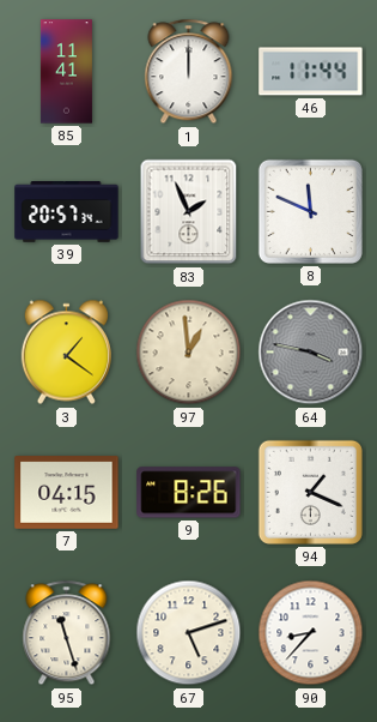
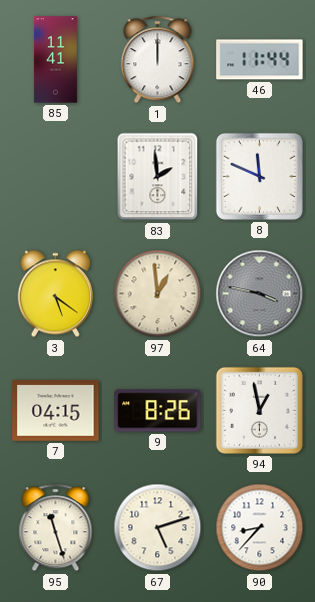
39: 20:57 -> none
83: 1:56 -> 1:59
3: 1:21 -> 5:21
94: 1:19 -> 12:58
